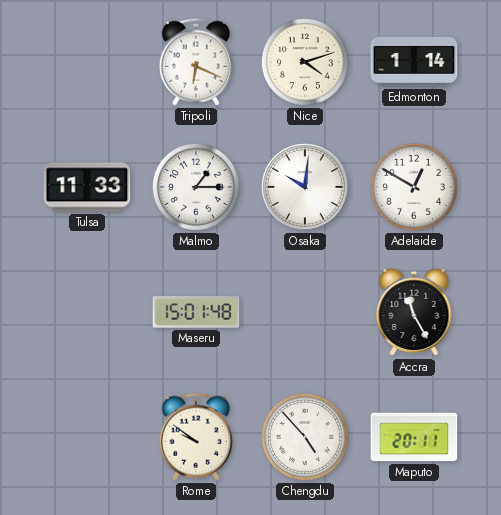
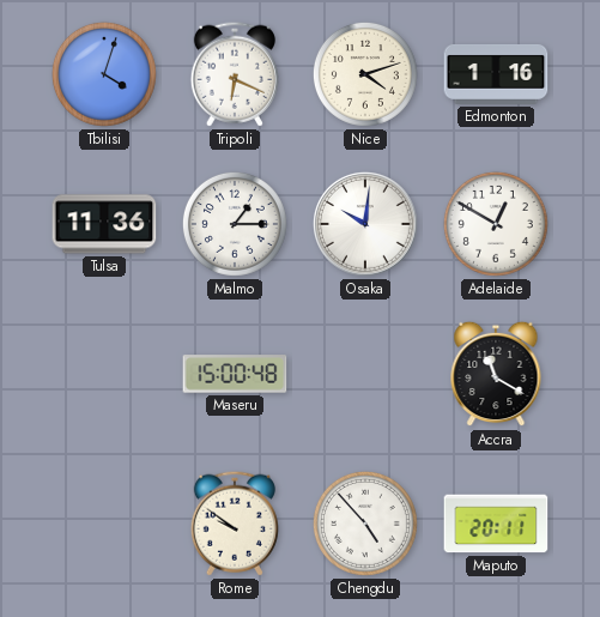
Tbilisi: none -> 4:03
Edmonton: 1:14 -> 1:16
Tulsa: 11:33 -> 11:36
Maseru: 15:01 -> 15:00
Accra: 11:25 -> 11:20
